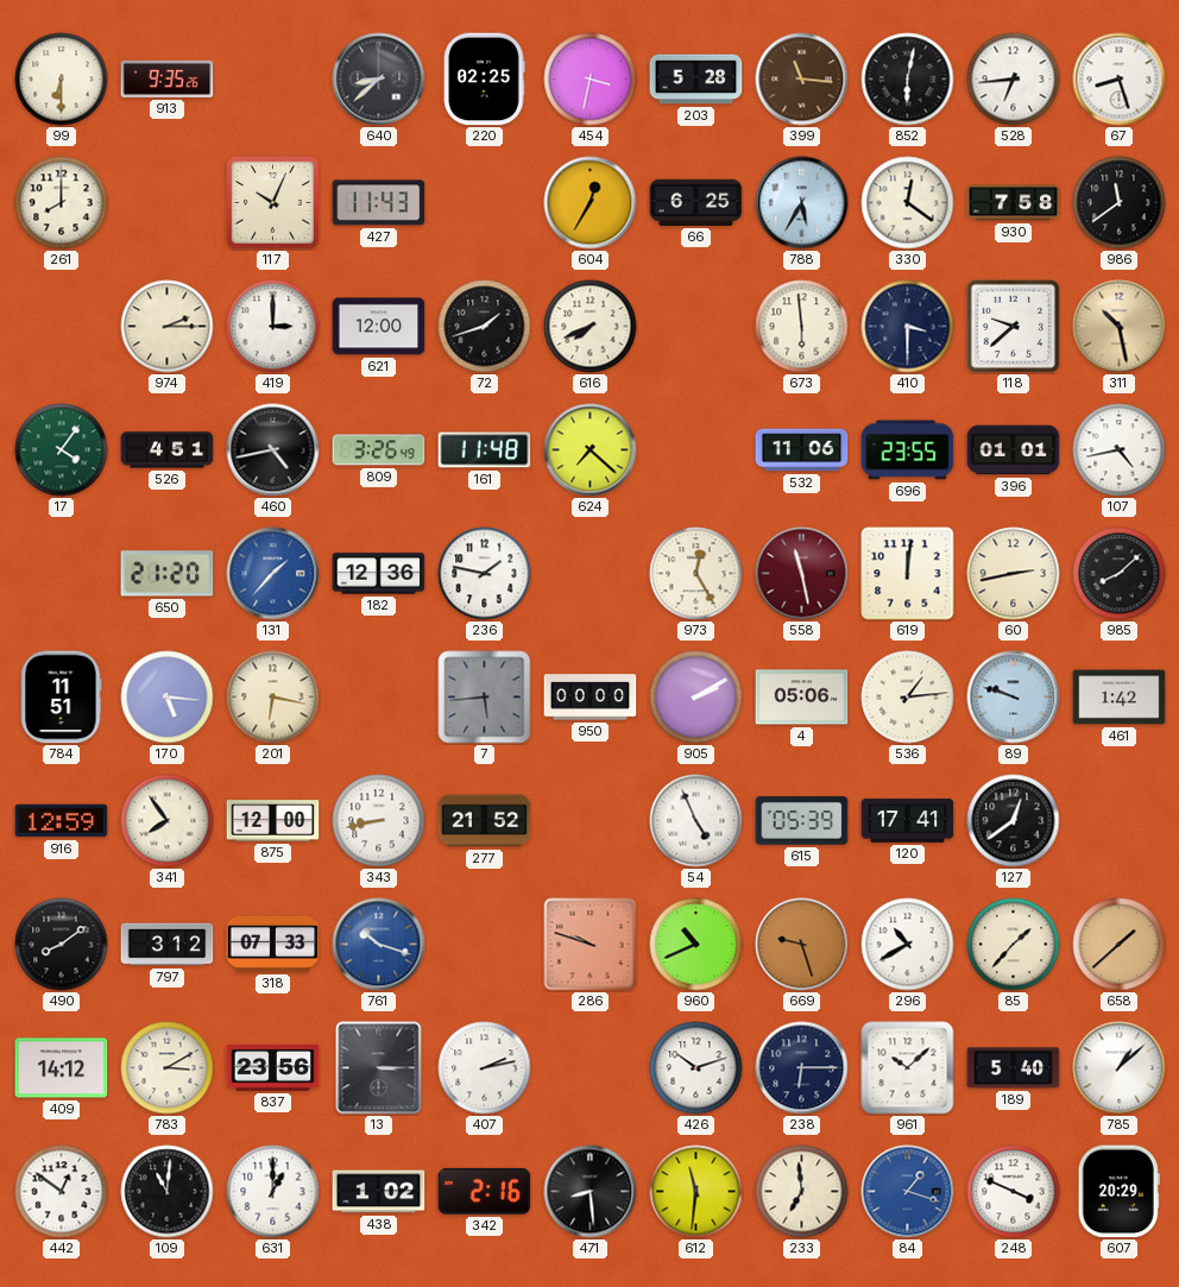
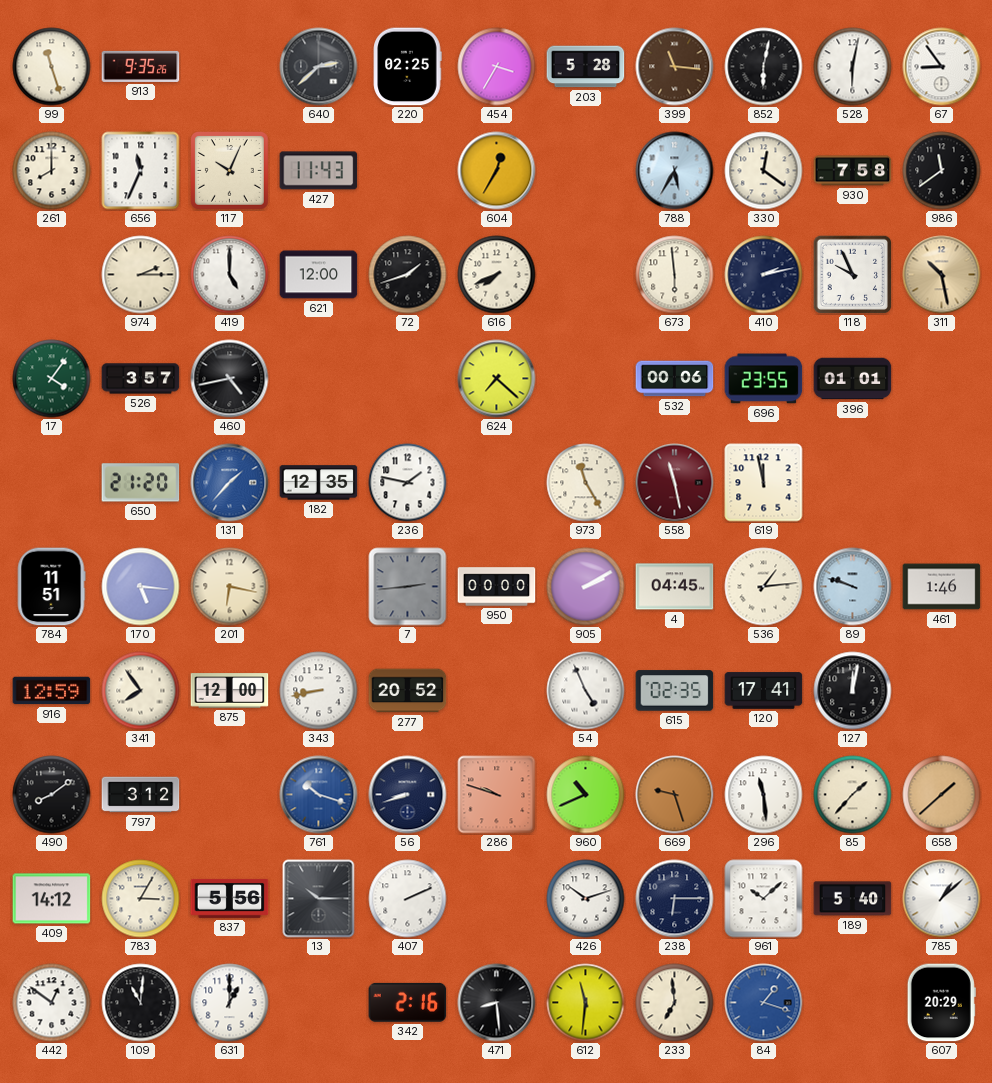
99: 6:30 -> 11:27
640: 8:38 -> 2:38
454: 3:32 -> 3:35
528: 6:44 -> 6:02
67: 8:27 -> 8:54
656: none -> 11:34
66: 6:25 -> none
419: 3:00 -> 5:00
410: 3:30 -> 2:13
118: 9:38 -> 9:56
526: 4:51 -> 3:57
809: 3:26 -> none
161: 11:48 -> none
532: 11:06 -> 00:06
107: 4:43 -> none
182: 12:36 -> 12:35
973: 12:25 -> 11:25
619: 12:01 -> 11:58
60: 2:43 -> none
985: 8:08 -> none
7: 5:44 -> 2:44
4: 05:06 -> 04:45
461: 1:42 -> 1:46
277: 21:52 -> 20:52
615: 05:39 -> 02:35
127: 12:39 -> 12:02
318: 07:33 -> none
56: none -> 8:42
296: 10:40 -> 11:29
783: 3:10 -> 3:05
837: 23:56 -> 5:56
13: 3:15 -> 10:15
407: 2:13 -> 2:11
438: 1:02 -> none
248: 3:49 -> none
